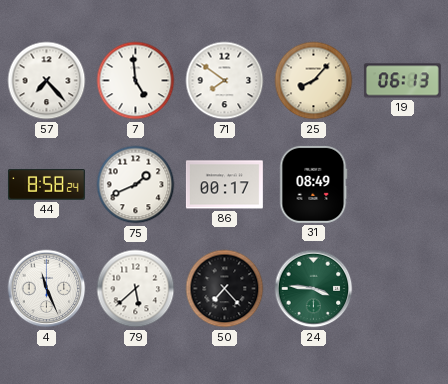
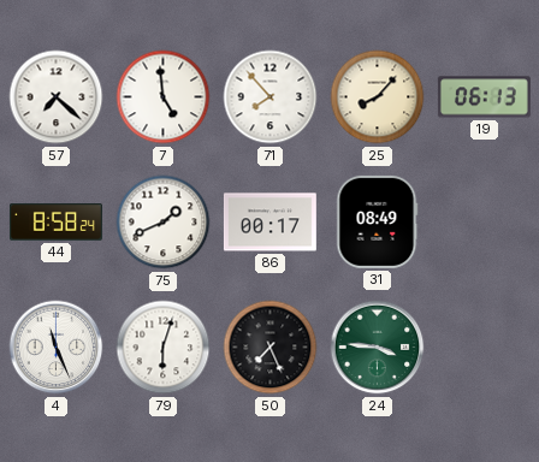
57: 7:23 -> 7:22
71: 7:51 -> 7:53
79: 5:38 -> 6:03
50: 7:23 -> 7:26
